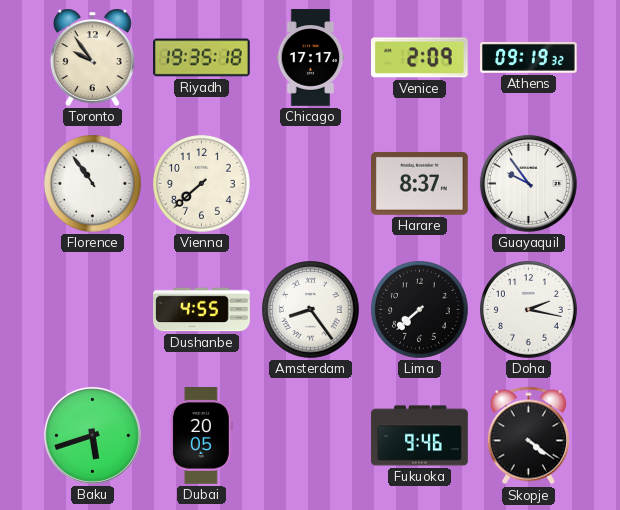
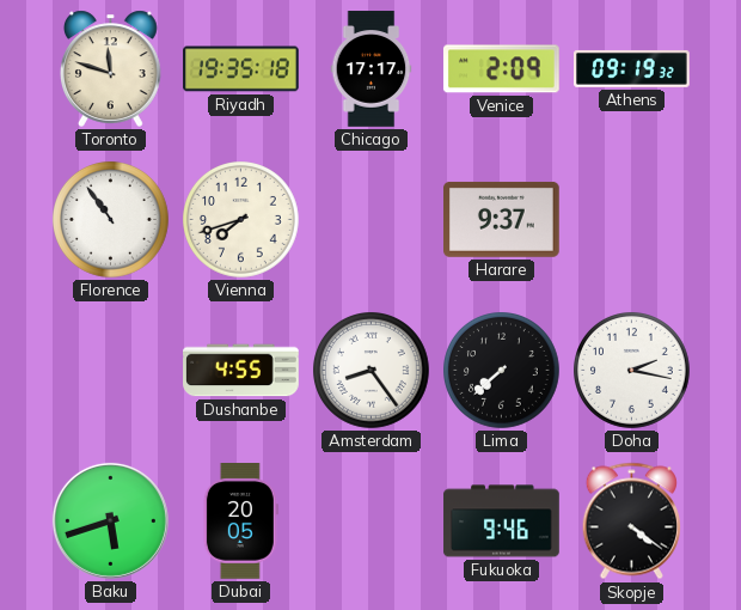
Toronto: 9:54 -> 11:48
Vienna: 7:38 -> 7:42
Harare: 8:37 -> 9:37
Guayaquil: 9:54 -> none
